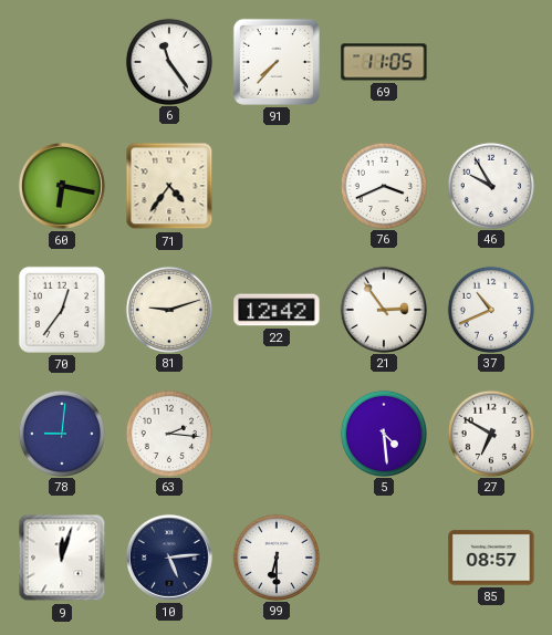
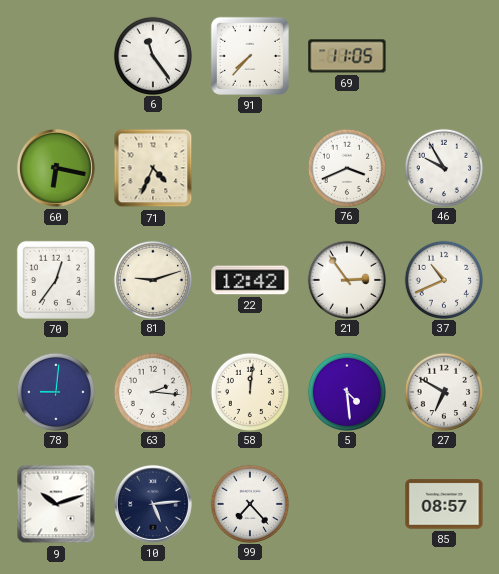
71: 4:36 -> 4:34
58: none -> 12:01
9: 12:03 -> 10:12
99: 6:30 -> 7:23
